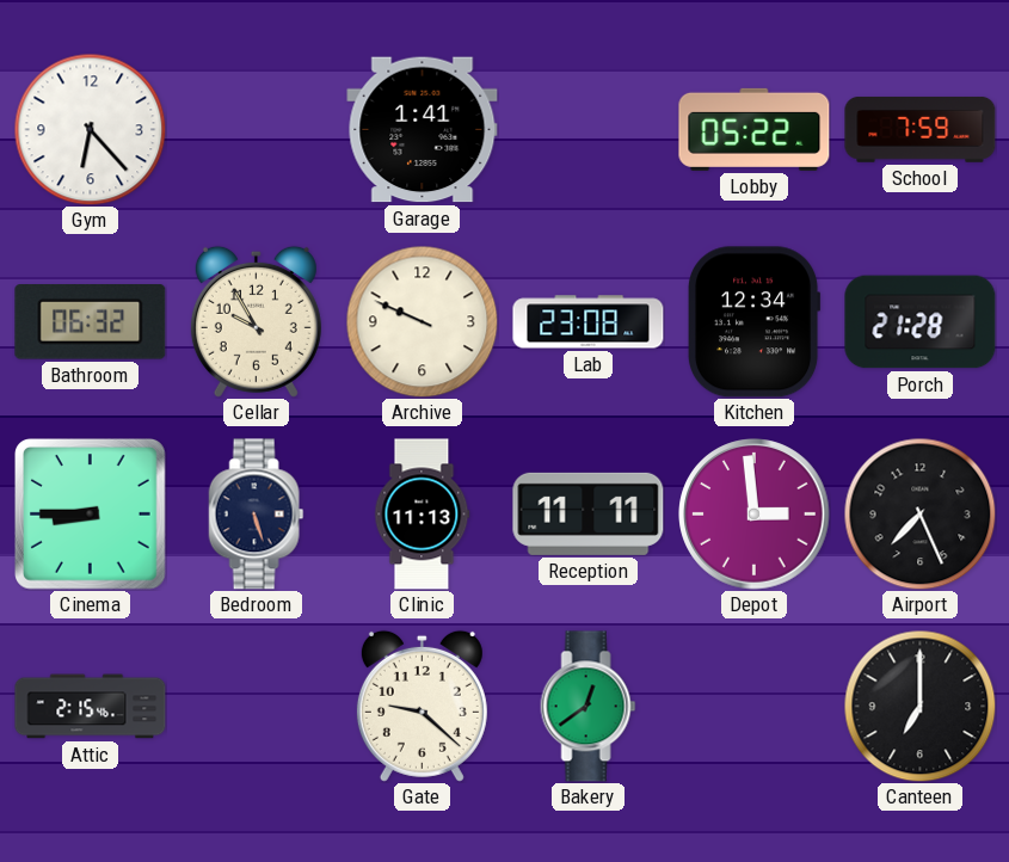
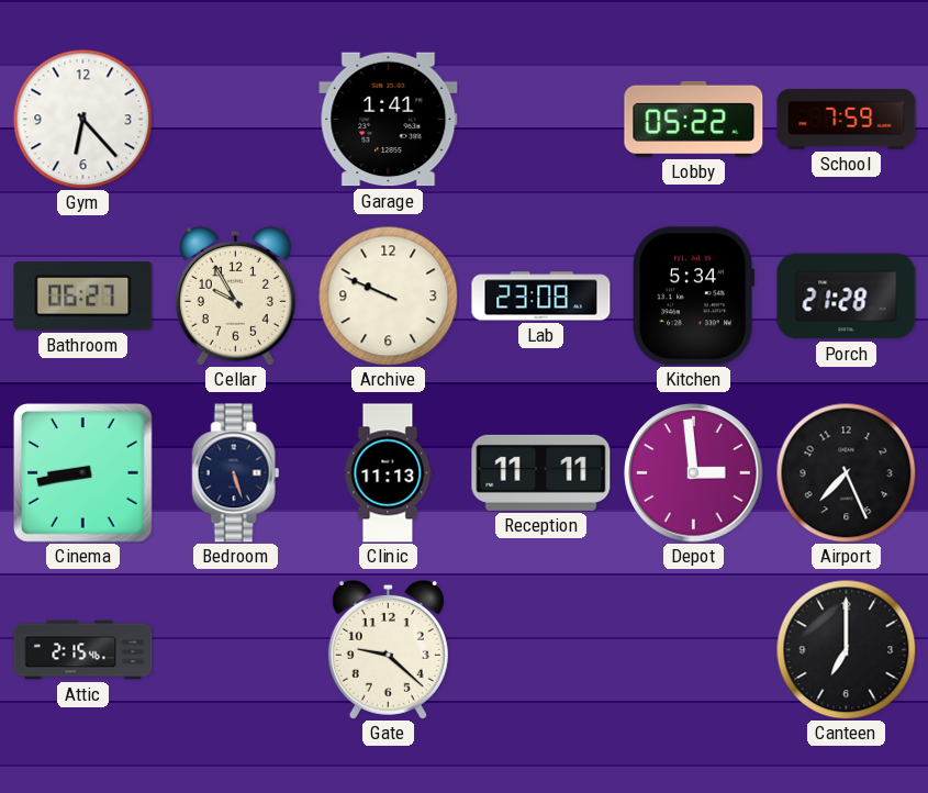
Bathroom: 06:32 -> 06:27
Kitchen: 12:34 -> 5:34
Cinema: 8:45 -> 8:43
Bakery: 12:39 -> none
